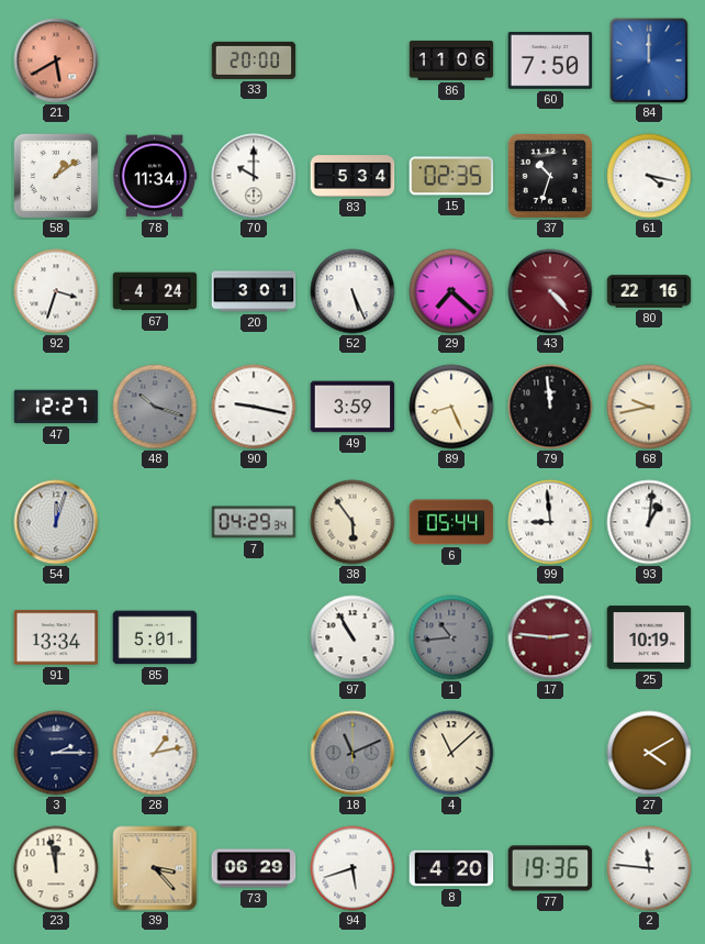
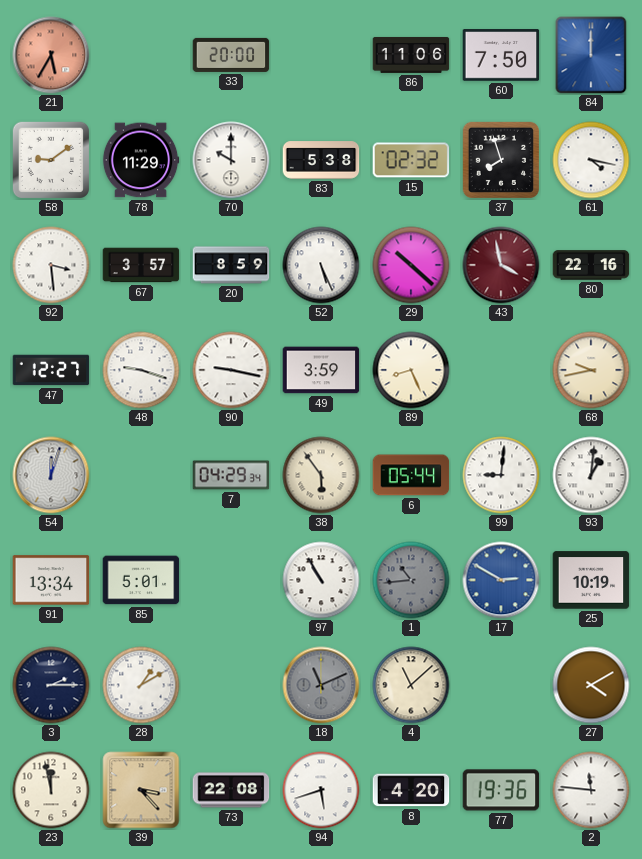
21: 5:40 -> 5:35
58: 1:09 -> 9:09
78: 11:34 -> 11:29
83: 5:34 -> 5:38
15: 02:35 -> 02:32
37: 10:33 -> 7:57
92: 3:33 -> 3:29
67: 4:24 -> 3:57
20: 3:01 -> 8:59
29: 7:22 -> 10:22
43: 4:23 -> 3:58
48: 10:18 -> 9:18
48 dial: grey -> white
79: 11:59 -> none
99: 8:59 -> 9:01
17: 2:46 -> 2:50
17 dial: burgundy -> blue
28: 1:13 -> 1:10
73: 06:29 -> 22:08
